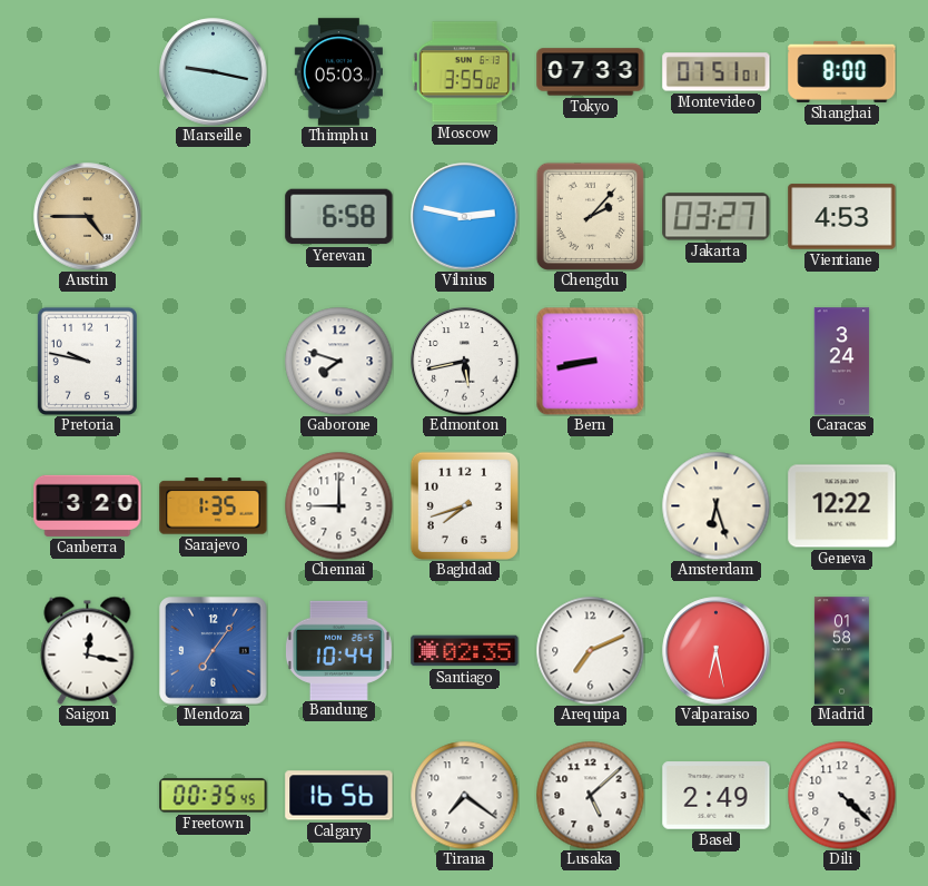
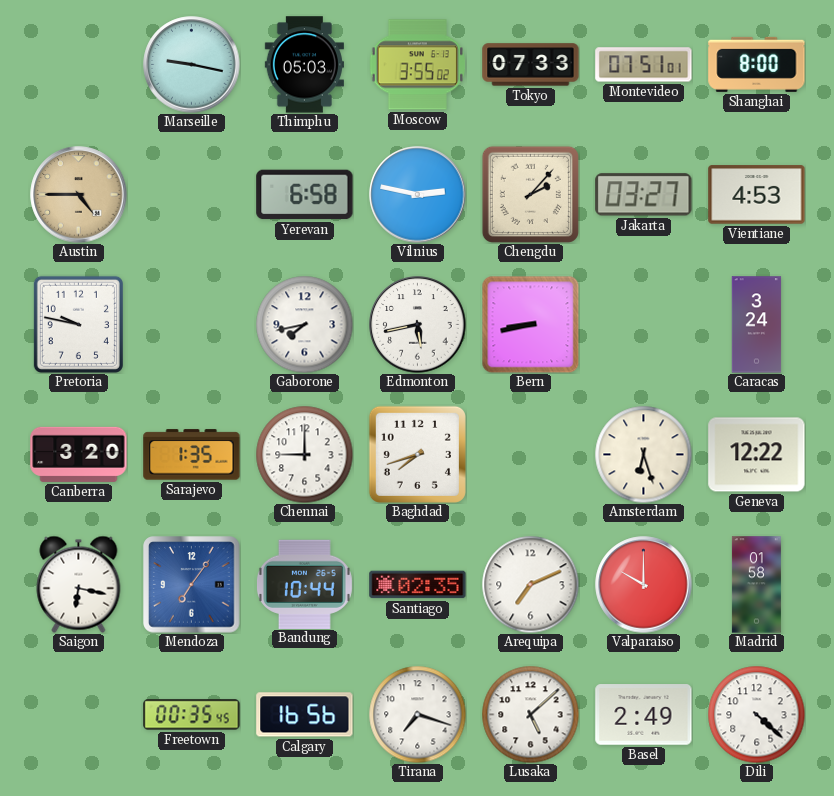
Gaborone: 7:48 -> 7:43
Saigon: 12:17 -> 6:17
Valparaiso: 6:28 -> 10:00
Tirana: 7:21 -> 7:18
